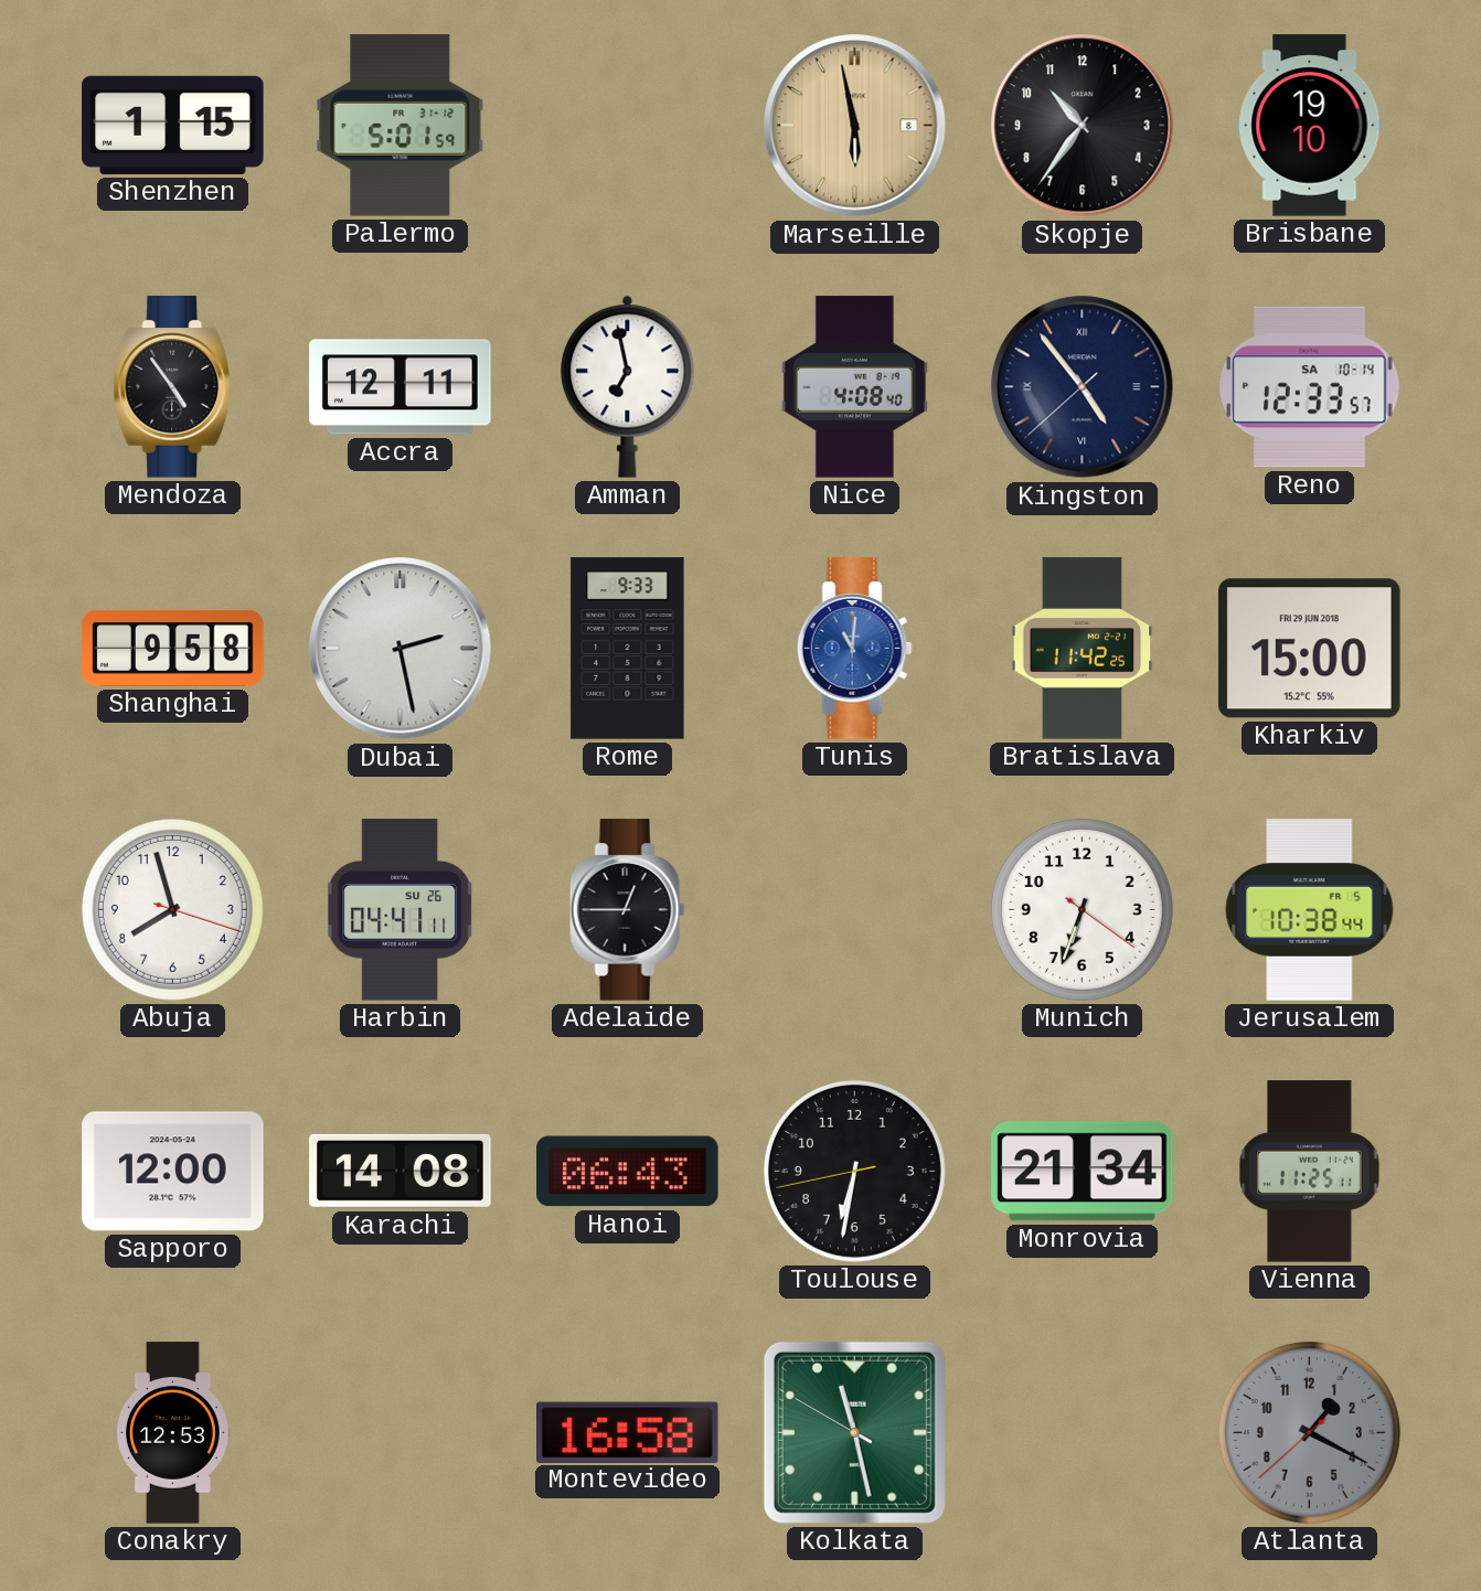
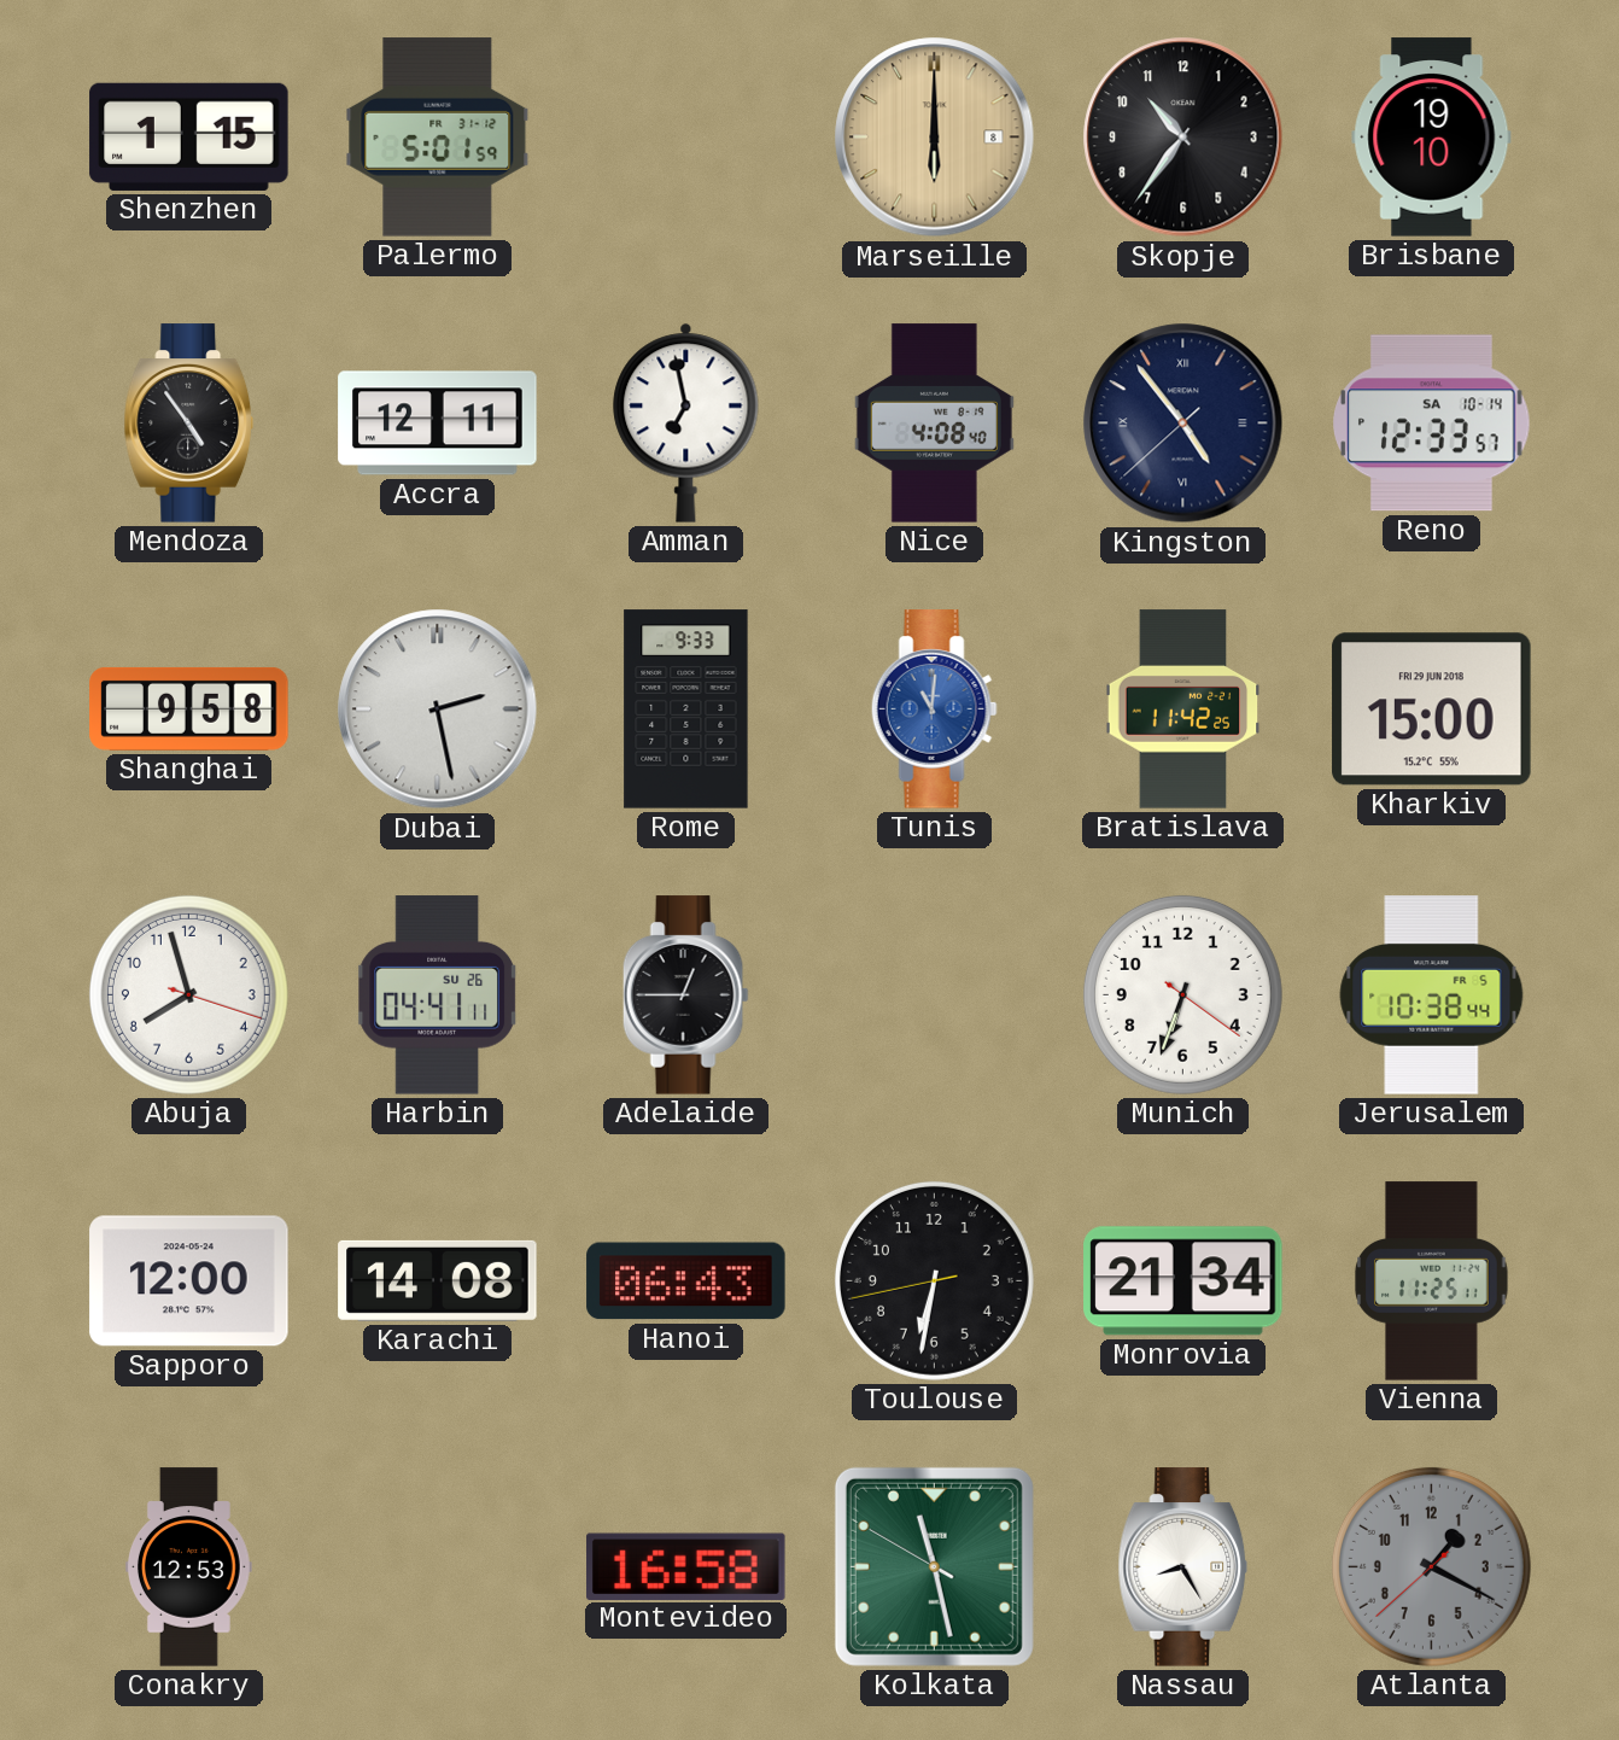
Marseille: 5:58 -> 6:00
Nassau: none -> 8:25
